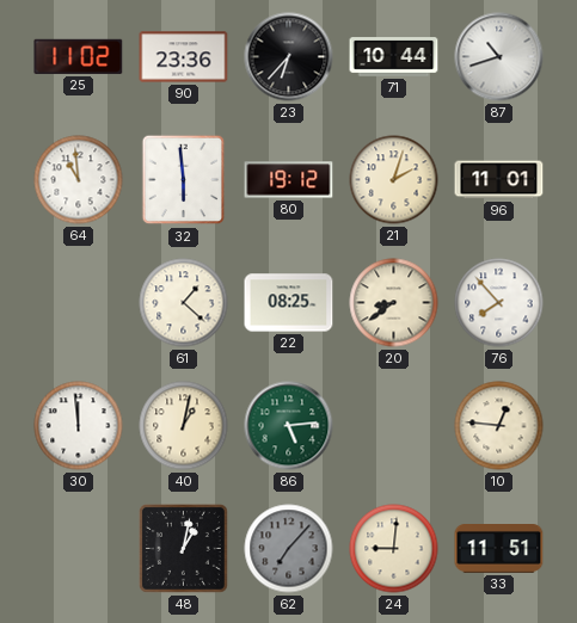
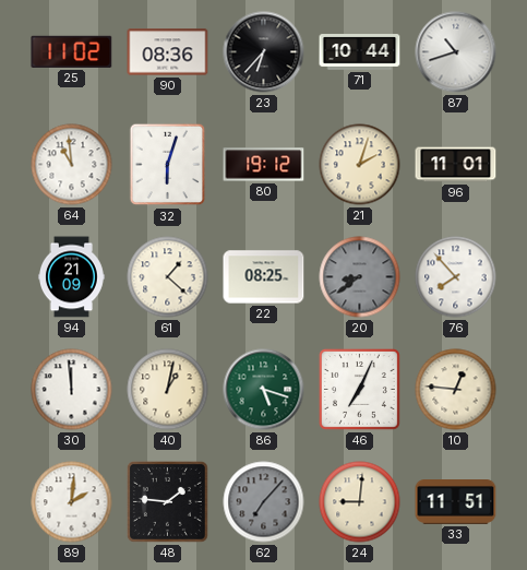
90: 23:36 -> 08:36
32: 5:59 -> 6:03
94: none -> 21:09
20 dial: cream -> grey
86: 5:14 -> 5:18
46: none -> 7:04
89: none -> 2:01
48: 1:02 -> 1:46
